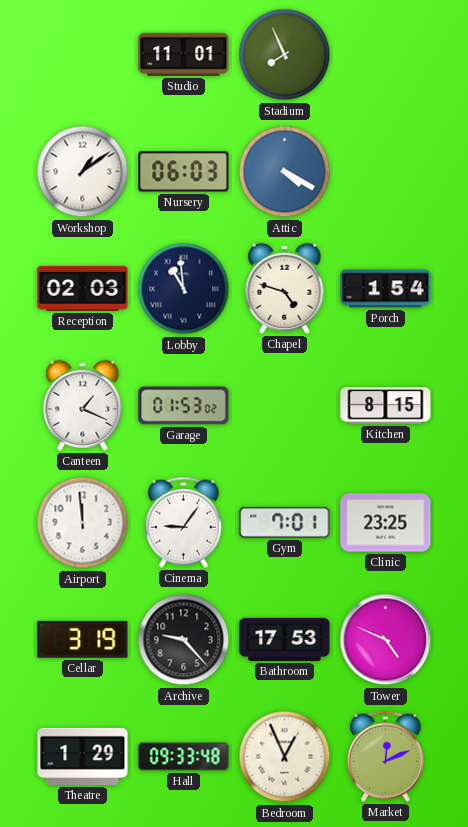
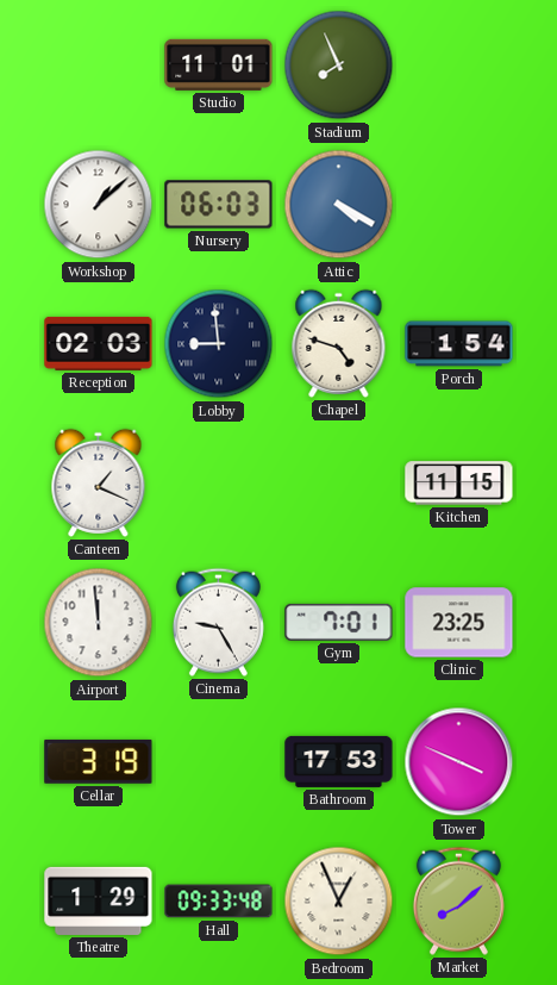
Workshop: 1:09 -> 1:08
Lobby: 10:59 -> 8:59
Garage: 01:53 -> none
Kitchen: 8:15 -> 11:15
Cinema: 9:06 -> 9:25
Archive: 9:23 -> none
Tower: 4:49 -> 3:49
Market: 12:11 -> 8:08
